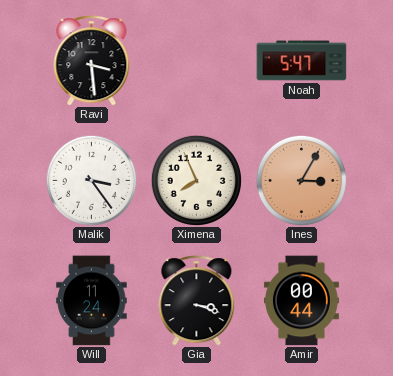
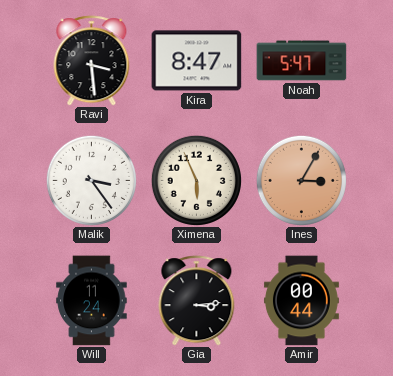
Kira: none -> 8:47
Ximena: 7:56 -> 5:56
Gia: 3:18 -> 3:14
